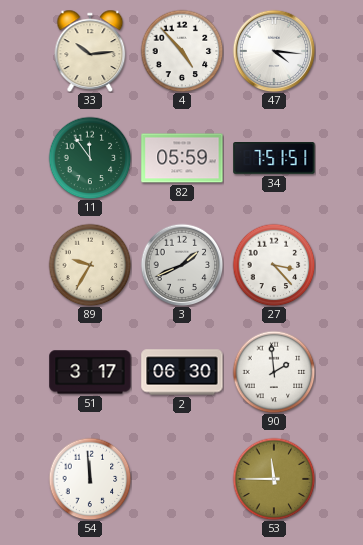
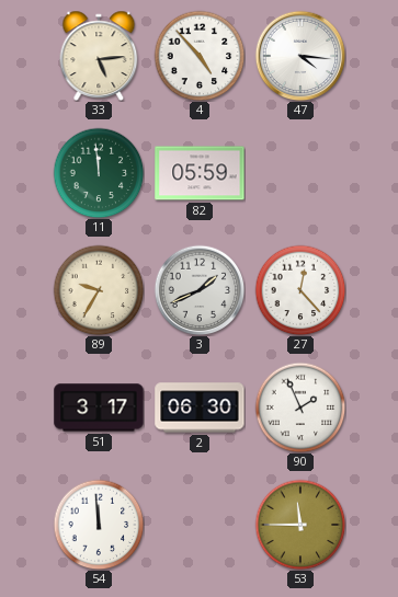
33: 10:14 -> 5:14
11: 11:54 -> 11:59
34: 7:51 -> none
27: 3:23 -> 12:23
90: 1:59 -> 1:56
